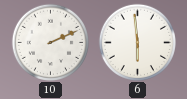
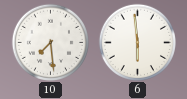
10: 2:11 -> 7:29
